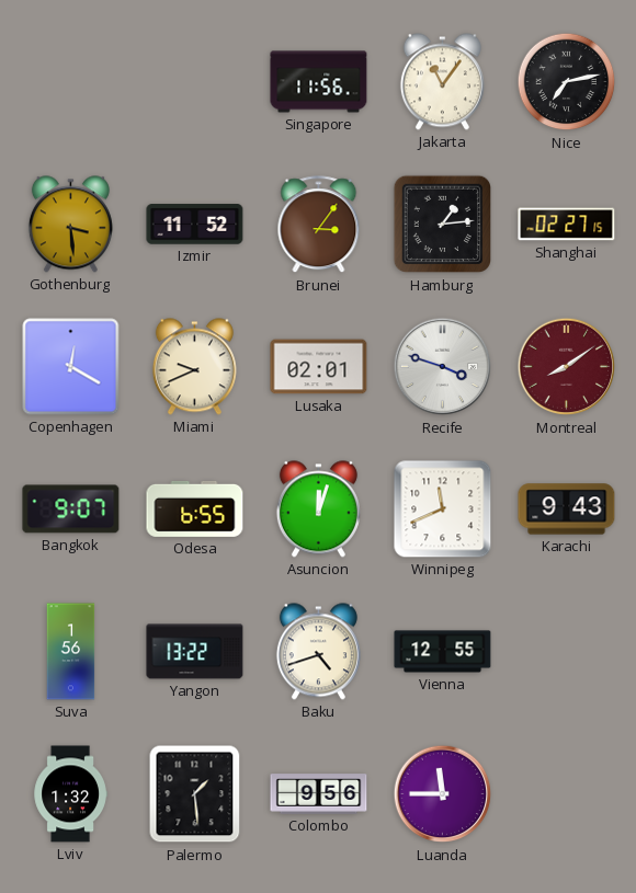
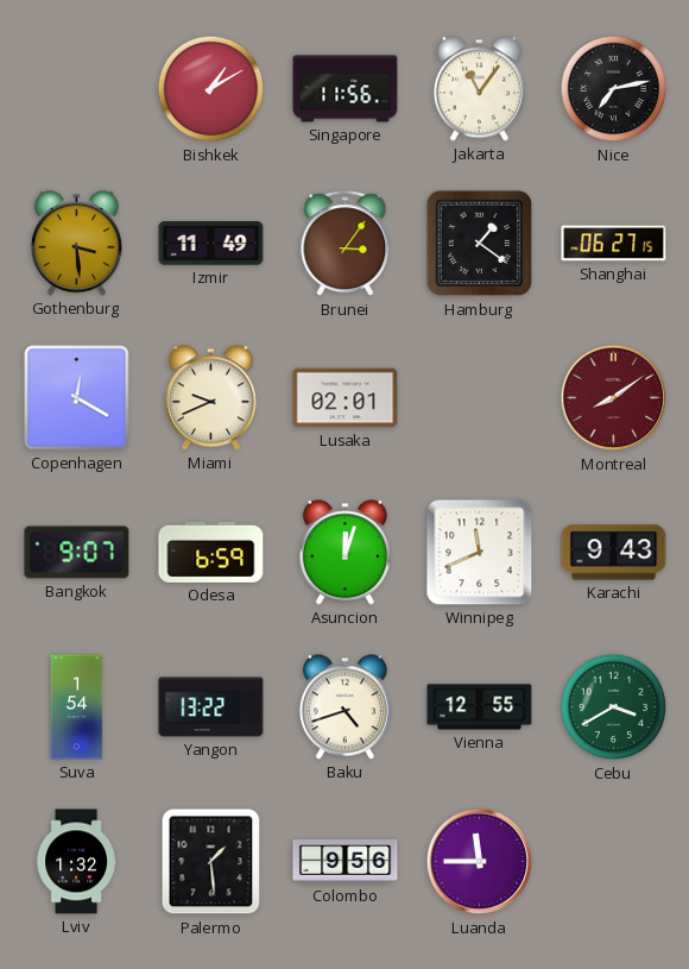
Bishkek: none -> 1:10
Izmir: 11:52 -> 11:49
Hamburg: 1:14 -> 1:21
Shanghai: 02:27 -> 06:27
Recife: 3:48 -> none
Odesa: 6:55 -> 6:59
Suva: 1:56 -> 1:54
Cebu: none -> 3:40
